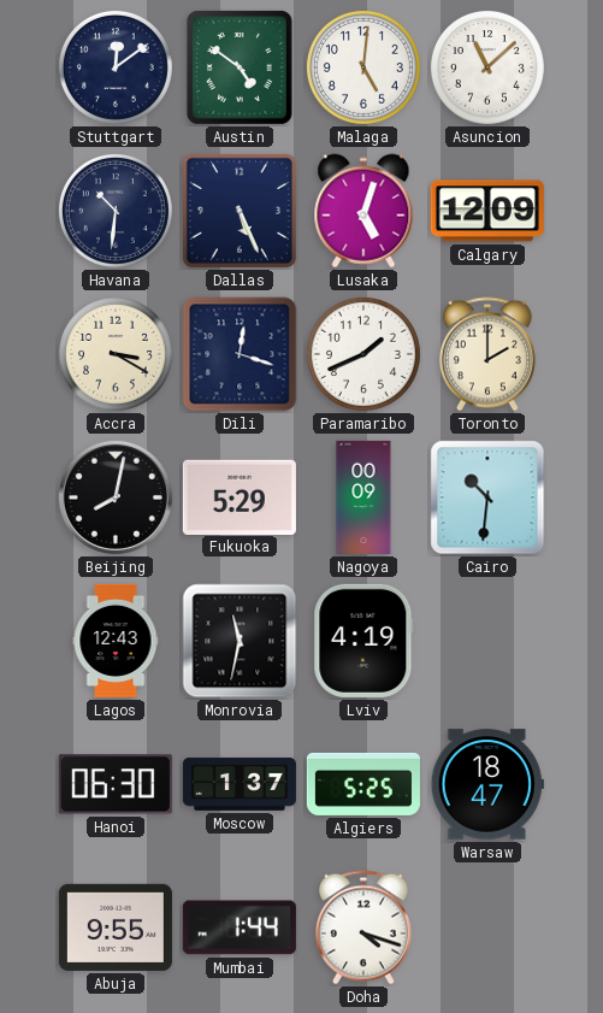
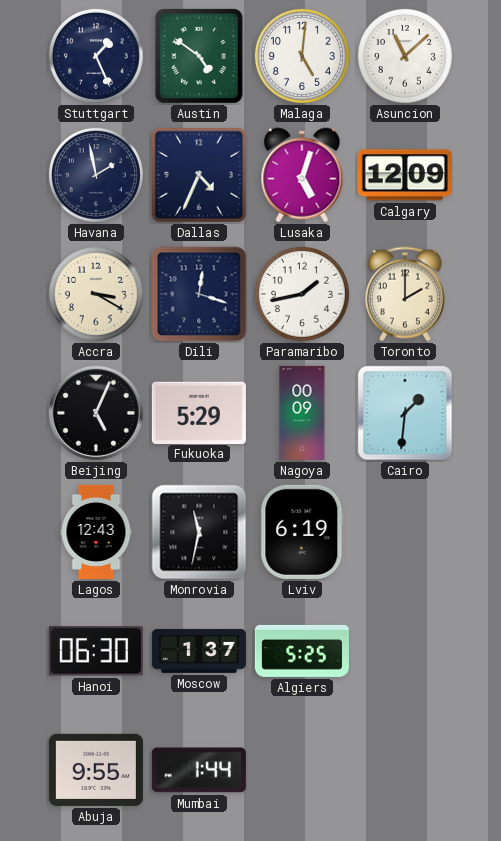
Stuttgart: 12:09 -> 1:26
Havana: 10:31 -> 1:58
Dallas: 5:26 -> 4:34
Paramaribo: 1:41 -> 1:43
Beijing: 8:02 -> 5:04
Cairo: 10:31 -> 1:31
Lviv: 4:19 -> 6:19
Warsaw: 18:47 -> none
Doha: 4:18 -> none
